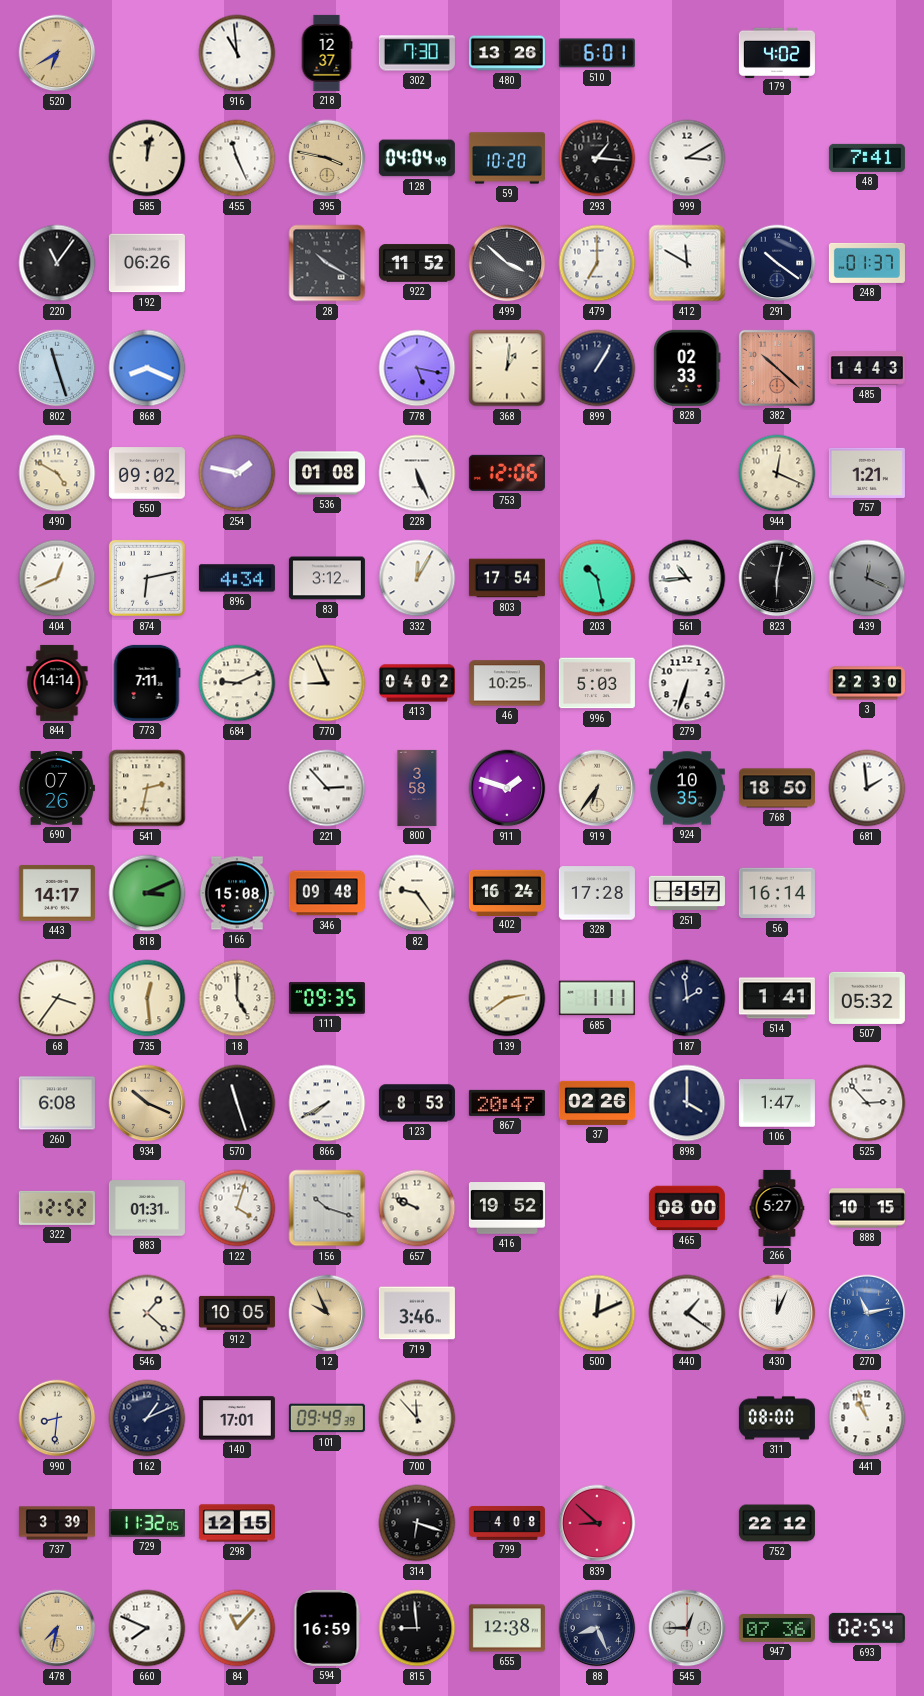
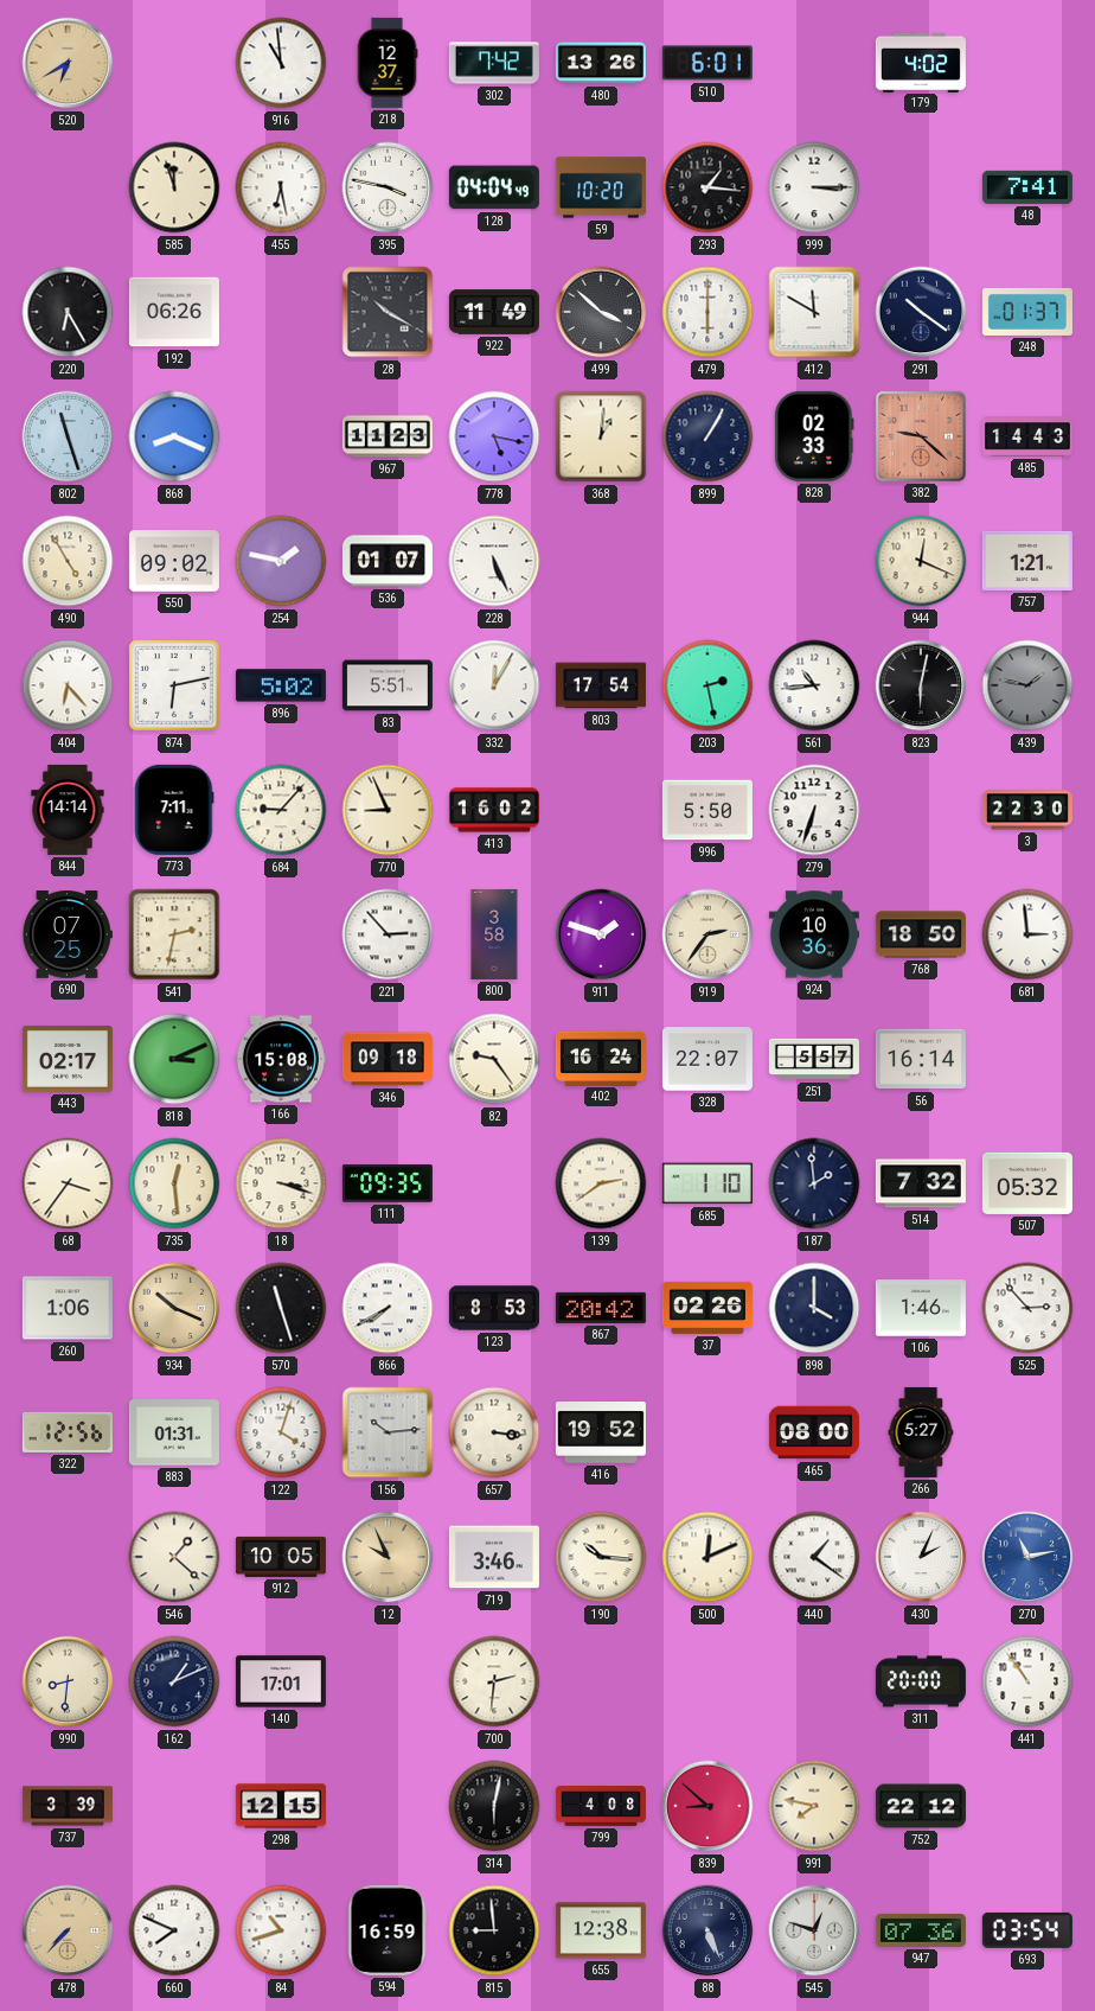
302: 7:30 -> 7:42
585: 12:02 -> 11:57
455: 11:26 -> 6:28
395 dial: champagne -> white
999: 3:10 -> 3:15
220: 11:06 -> 6:25
922: 11:52 -> 11:49
479: 7:00 -> 6:00
967: none -> 11:23
382: 10:22 -> 9:22
490: 4:50 -> 4:55
536: 01:08 -> 01:07
753: 12:06 -> none
404: 12:41 -> 6:23
896: 4:34 -> 5:02
83: 3:12 -> 5:51
203: 10:28 -> 2:28
439: 12:19 -> 1:47
684: 9:11 -> 9:07
413: 04:02 -> 16:02
46: 10:25 -> none
996: 5:03 -> 5:50
690: 07:26 -> 07:25
919: 6:36 -> 2:36
924: 10:35 -> 10:36
681: 1:59 -> 2:59
443: 14:17 -> 02:17
346: 09:48 -> 09:18
328: 17:28 -> 22:07
18: 5:00 -> 3:18
685: 1:11 -> 1:10
514: 1:41 -> 7:32
260: 6:08 -> 1:06
867: 20:47 -> 20:42
106: 1:47 -> 1:46
322: 12:52 -> 12:56
156: 10:18 -> 10:14
657: 9:49 -> 3:16
888: 10:15 -> none
190: none -> 10:16
430: 12:04 -> 2:04
101: 09:49 -> none
700: 11:53 -> 2:31
311: 08:00 -> 20:00
441: 10:57 -> 10:54
729: 11:32 -> none
314: 6:18 -> 6:02
991: none -> 7:47
478: 7:32 -> 7:37
84: 11:07 -> 10:42
88: 8:26 -> 5:26
545: 12:45 -> 12:48
693: 02:54 -> 03:54
